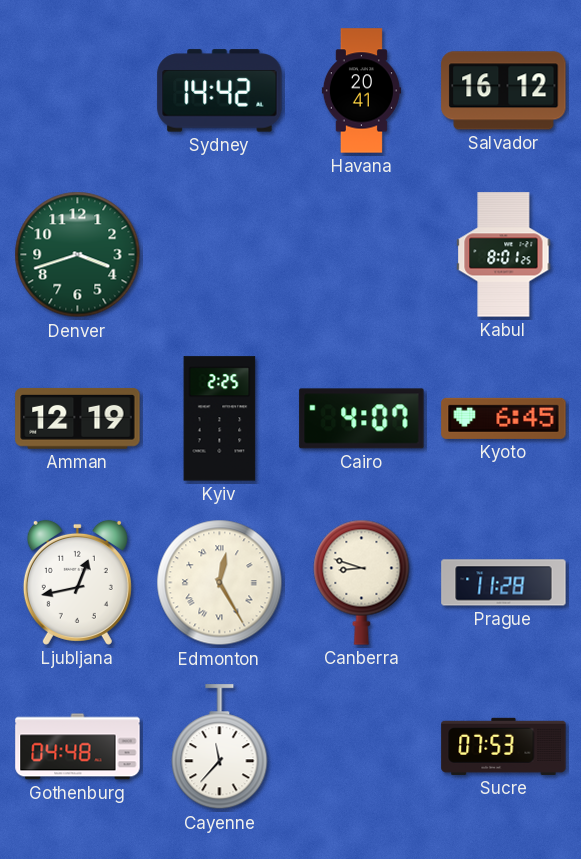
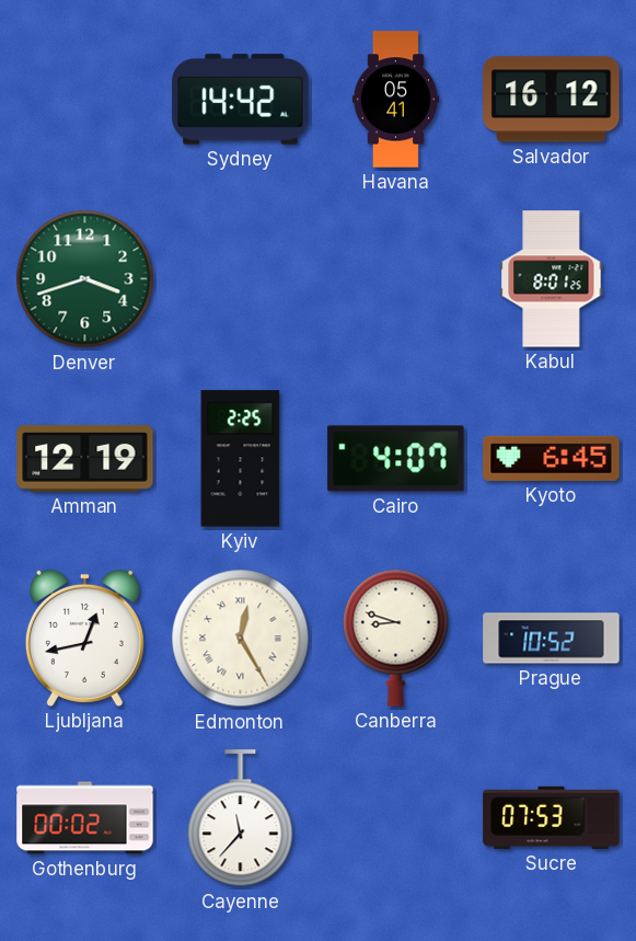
Havana: 20:41 -> 05:41
Prague: 11:28 -> 10:52
Gothenburg: 04:48 -> 00:02
